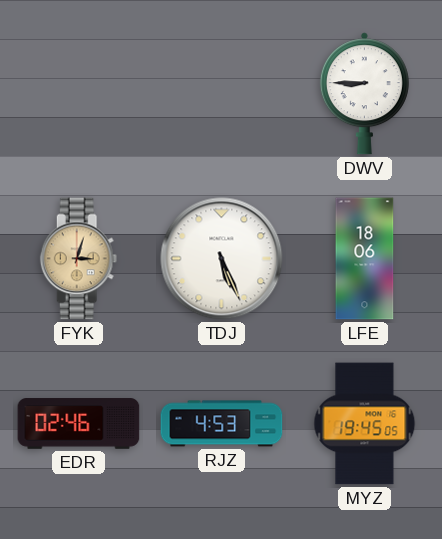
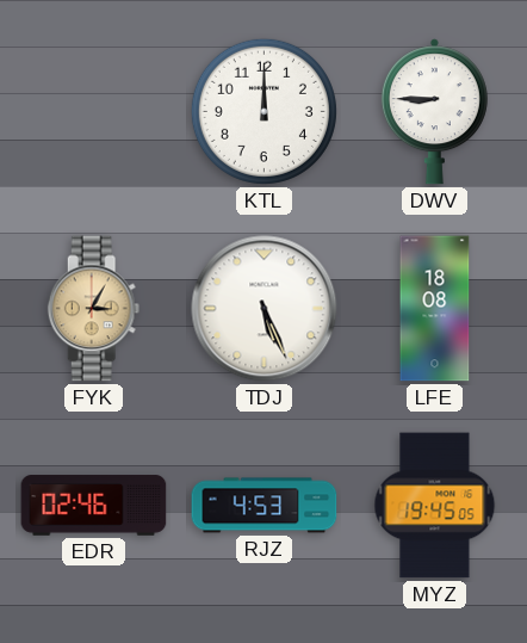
KTL: none -> 12:00
FYK: 3:03 -> 3:05
LFE: 18:06 -> 18:08
